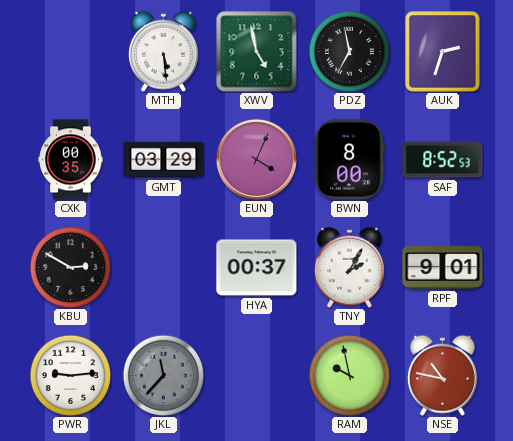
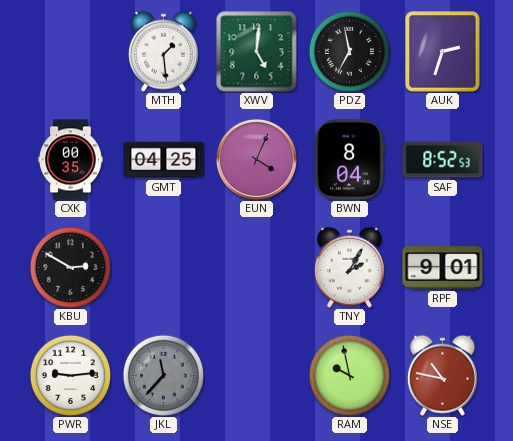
MTH: 5:29 -> 1:29
XWV: 4:58 -> 5:01
GMT: 03:29 -> 04:25
BWN: 8:00 -> 8:04
HYA: 00:37 -> none
